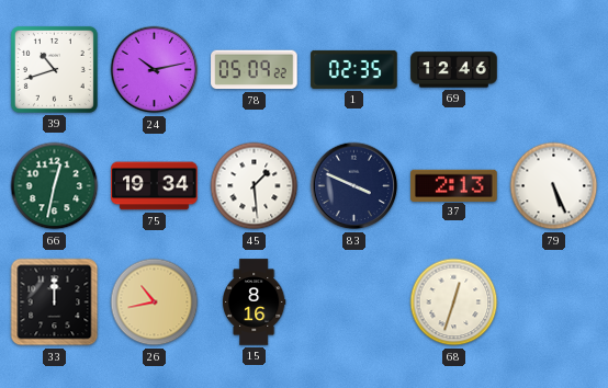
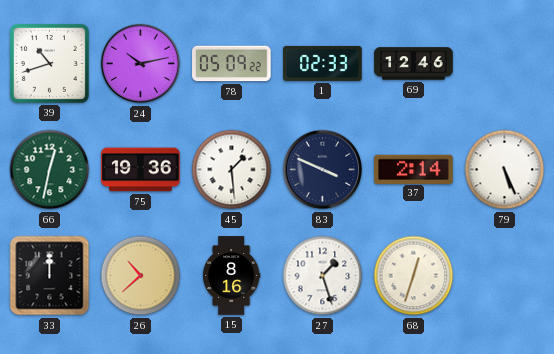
1: 02:35 -> 02:33
75: 19:34 -> 19:36
37: 2:13 -> 2:14
26: 10:43 -> 10:38
27: none -> 1:27
